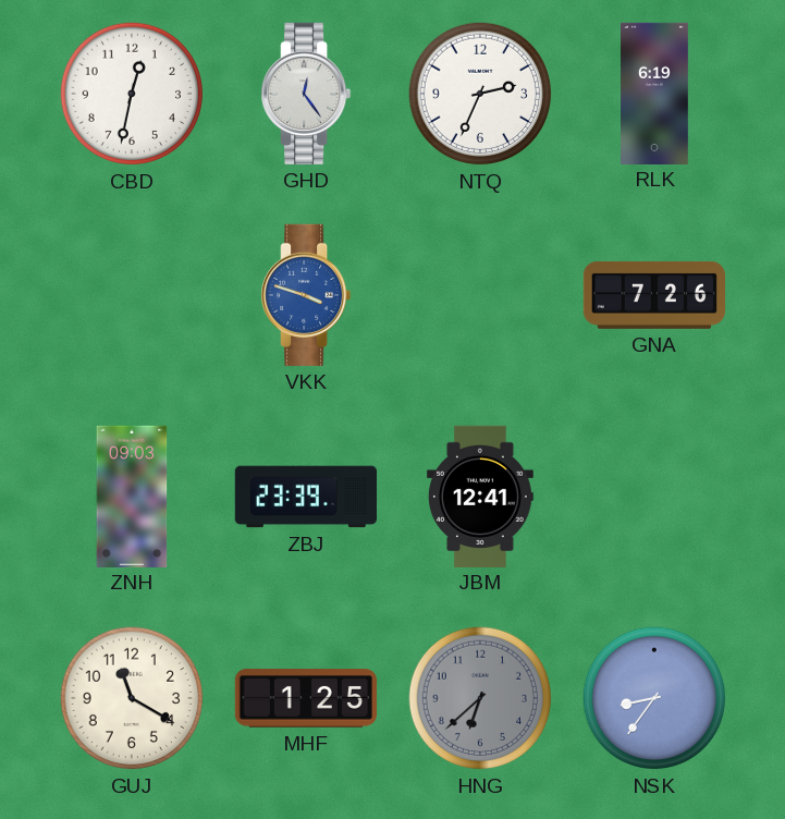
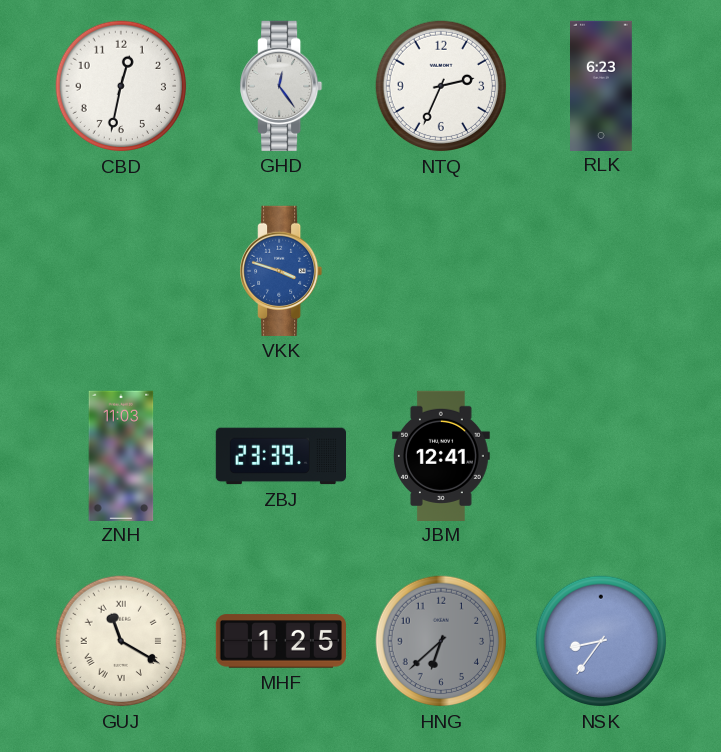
RLK: 6:19 -> 6:23
GNA: 7:26 -> none
ZNH: 09:03 -> 11:03
GUJ numerals: Arabic -> Roman
